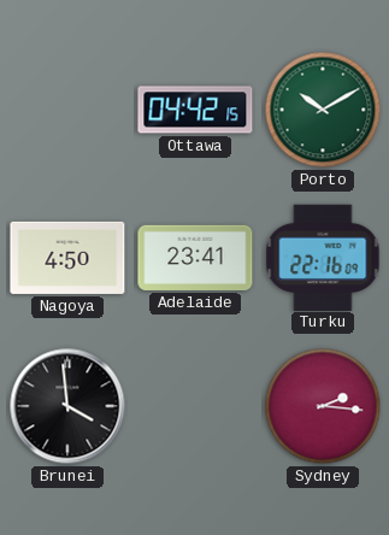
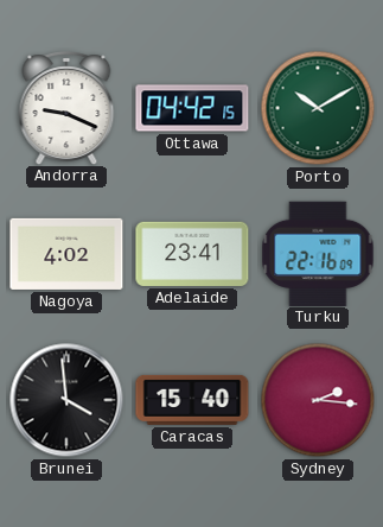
Andorra: none -> 9:19
Nagoya: 4:50 -> 4:02
Caracas: none -> 15:40
